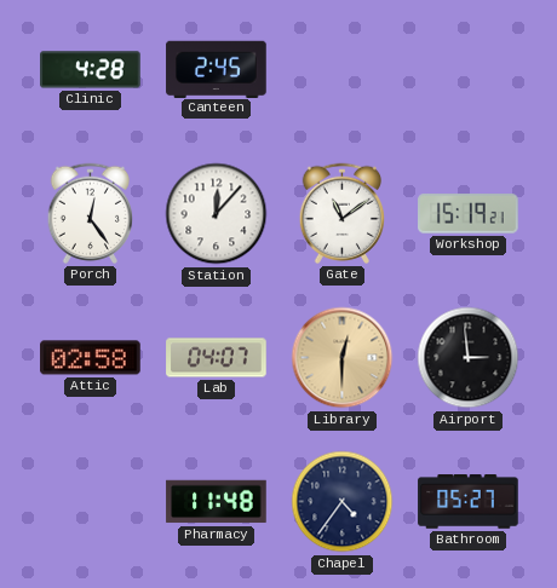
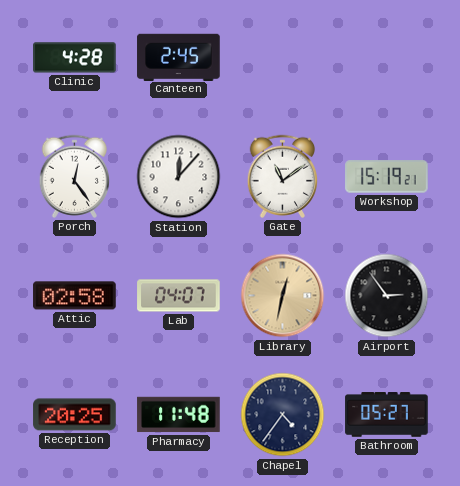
Library: 12:30 -> 12:32
Airport: 2:59 -> 2:54
Reception: none -> 20:25
